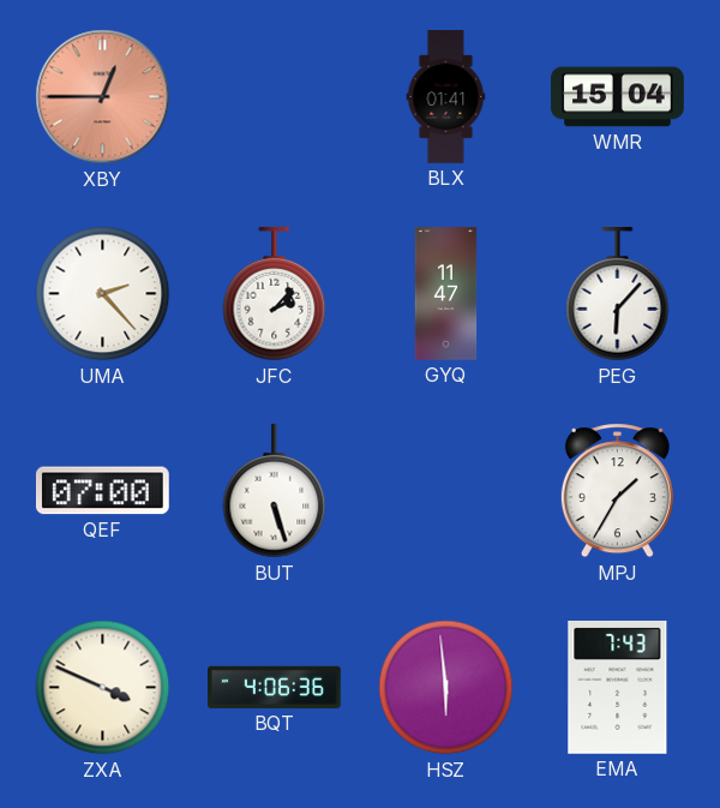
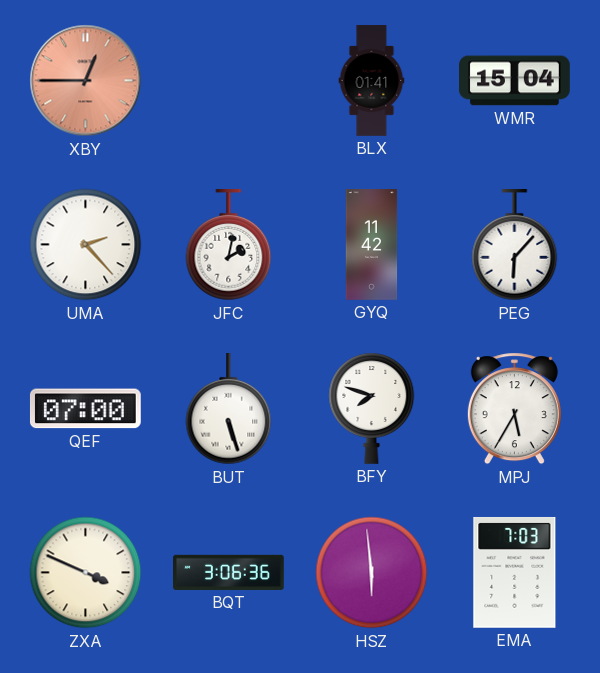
JFC: 2:07 -> 2:02
GYQ: 11:47 -> 11:42
BFY: none -> 7:48
MPJ: 1:35 -> 5:35
BQT: 4:06 -> 3:06
EMA: 7:43 -> 7:03
